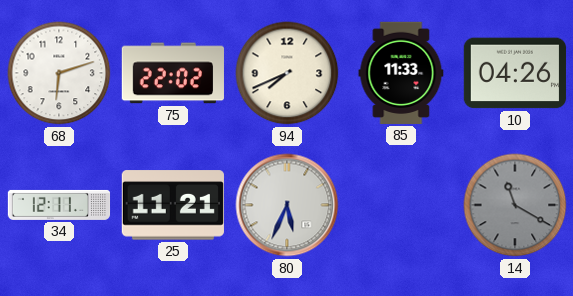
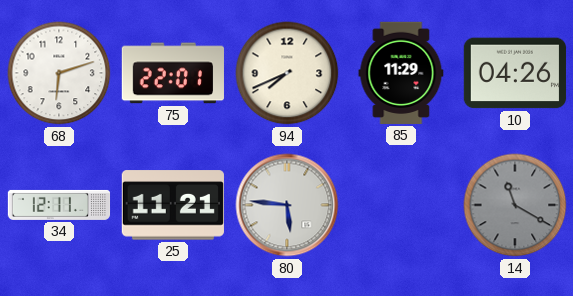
75: 22:02 -> 22:01
85: 11:33 -> 11:29
80: 5:34 -> 5:46
